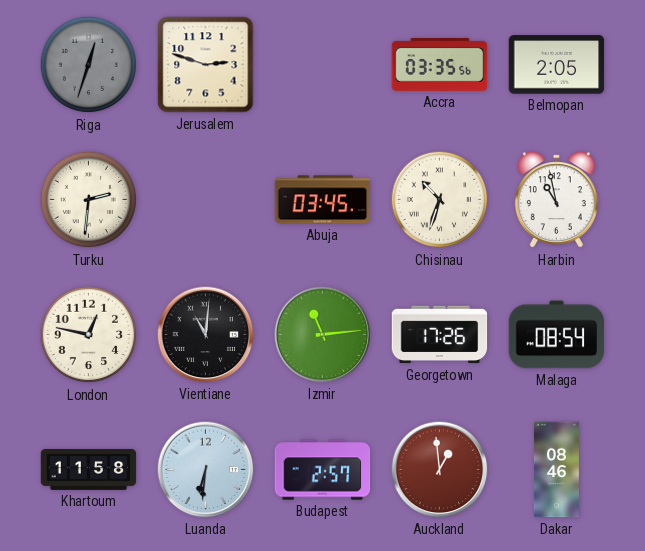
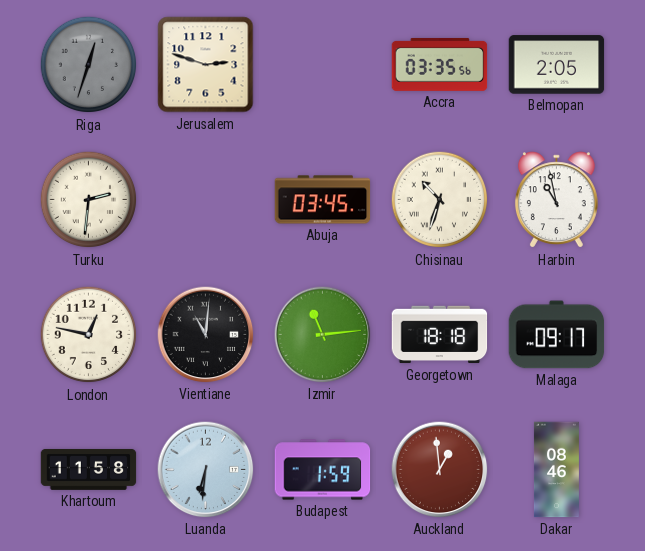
Georgetown: 17:26 -> 18:18
Malaga: 08:54 -> 09:17
Budapest: 2:57 -> 1:59
